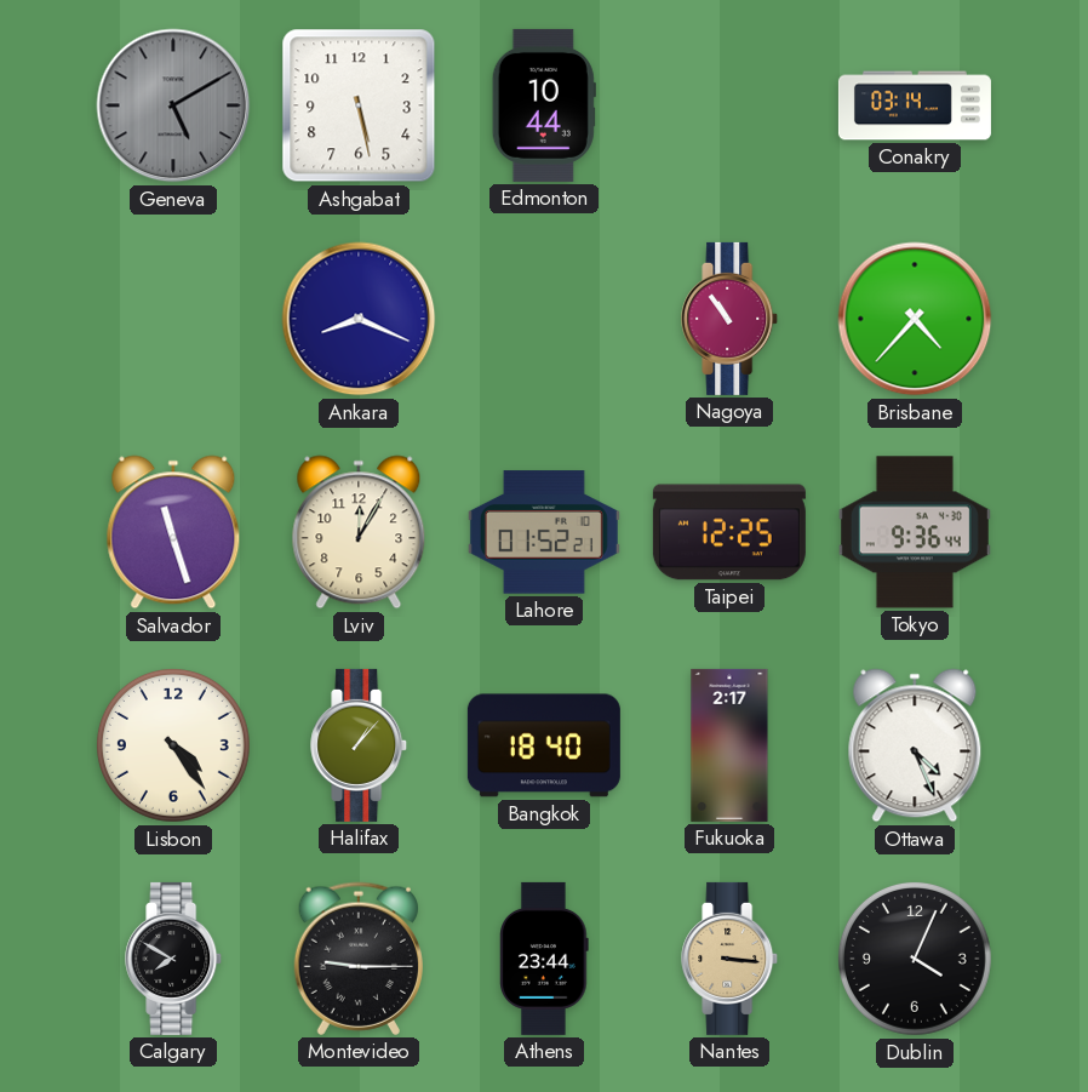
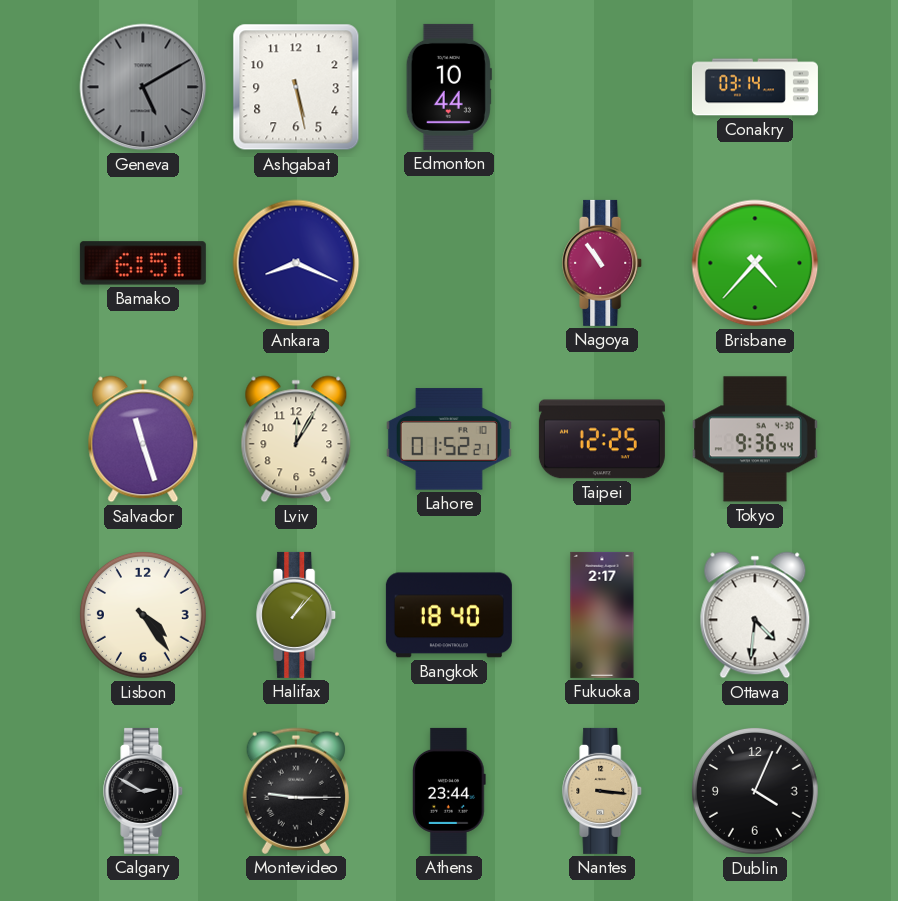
Bamako: none -> 6:51
Ottawa: 4:26 -> 4:31
Calgary: 7:50 -> 2:50
